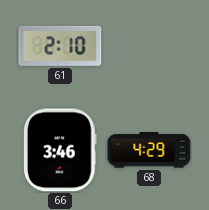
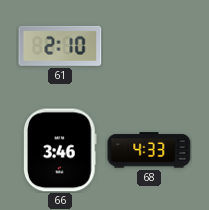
68: 4:29 -> 4:33
